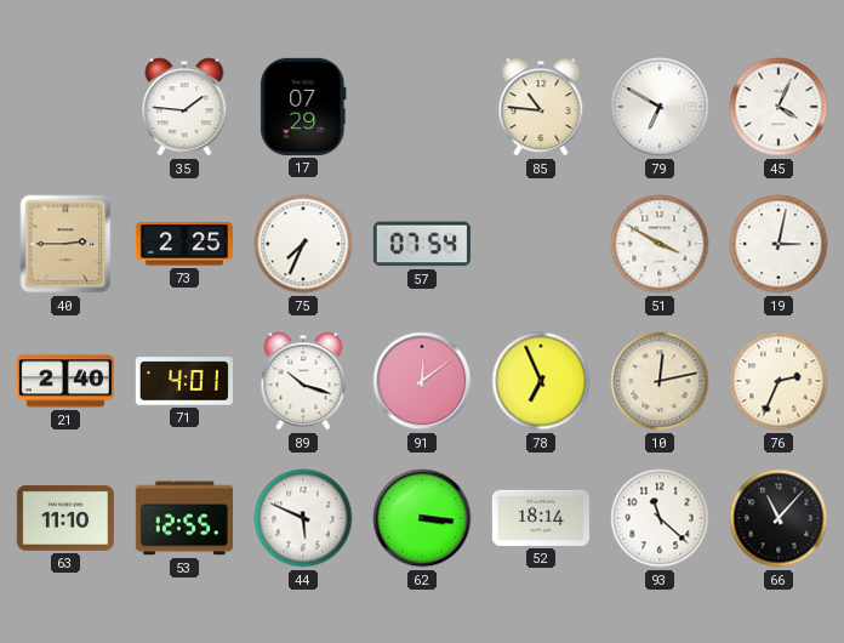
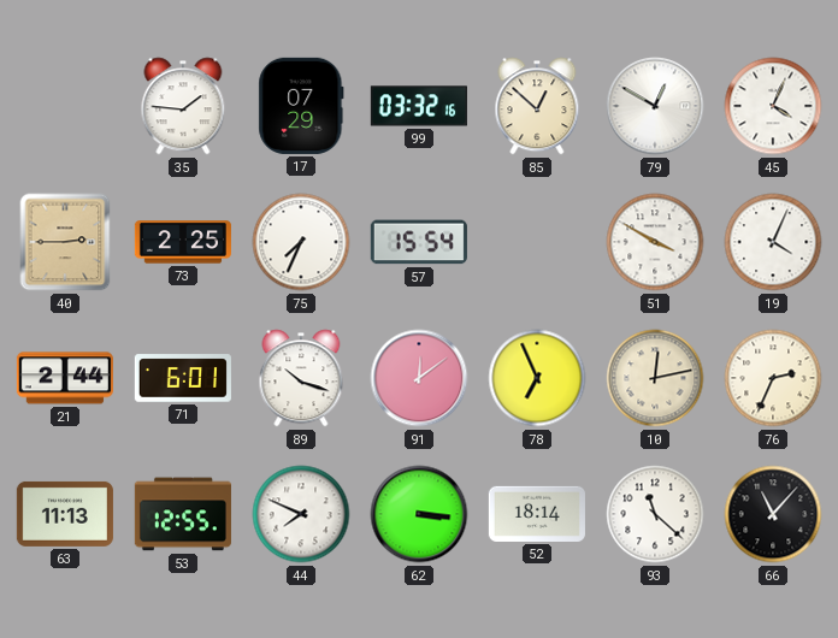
99: none -> 03:32
85: 10:46 -> 12:52
79: 6:50 -> 12:50
57: 07:54 -> 15:54
19: 3:02 -> 4:04
21: 2:40 -> 2:44
71: 4:01 -> 6:01
63: 11:10 -> 11:13
44: 5:49 -> 7:49
